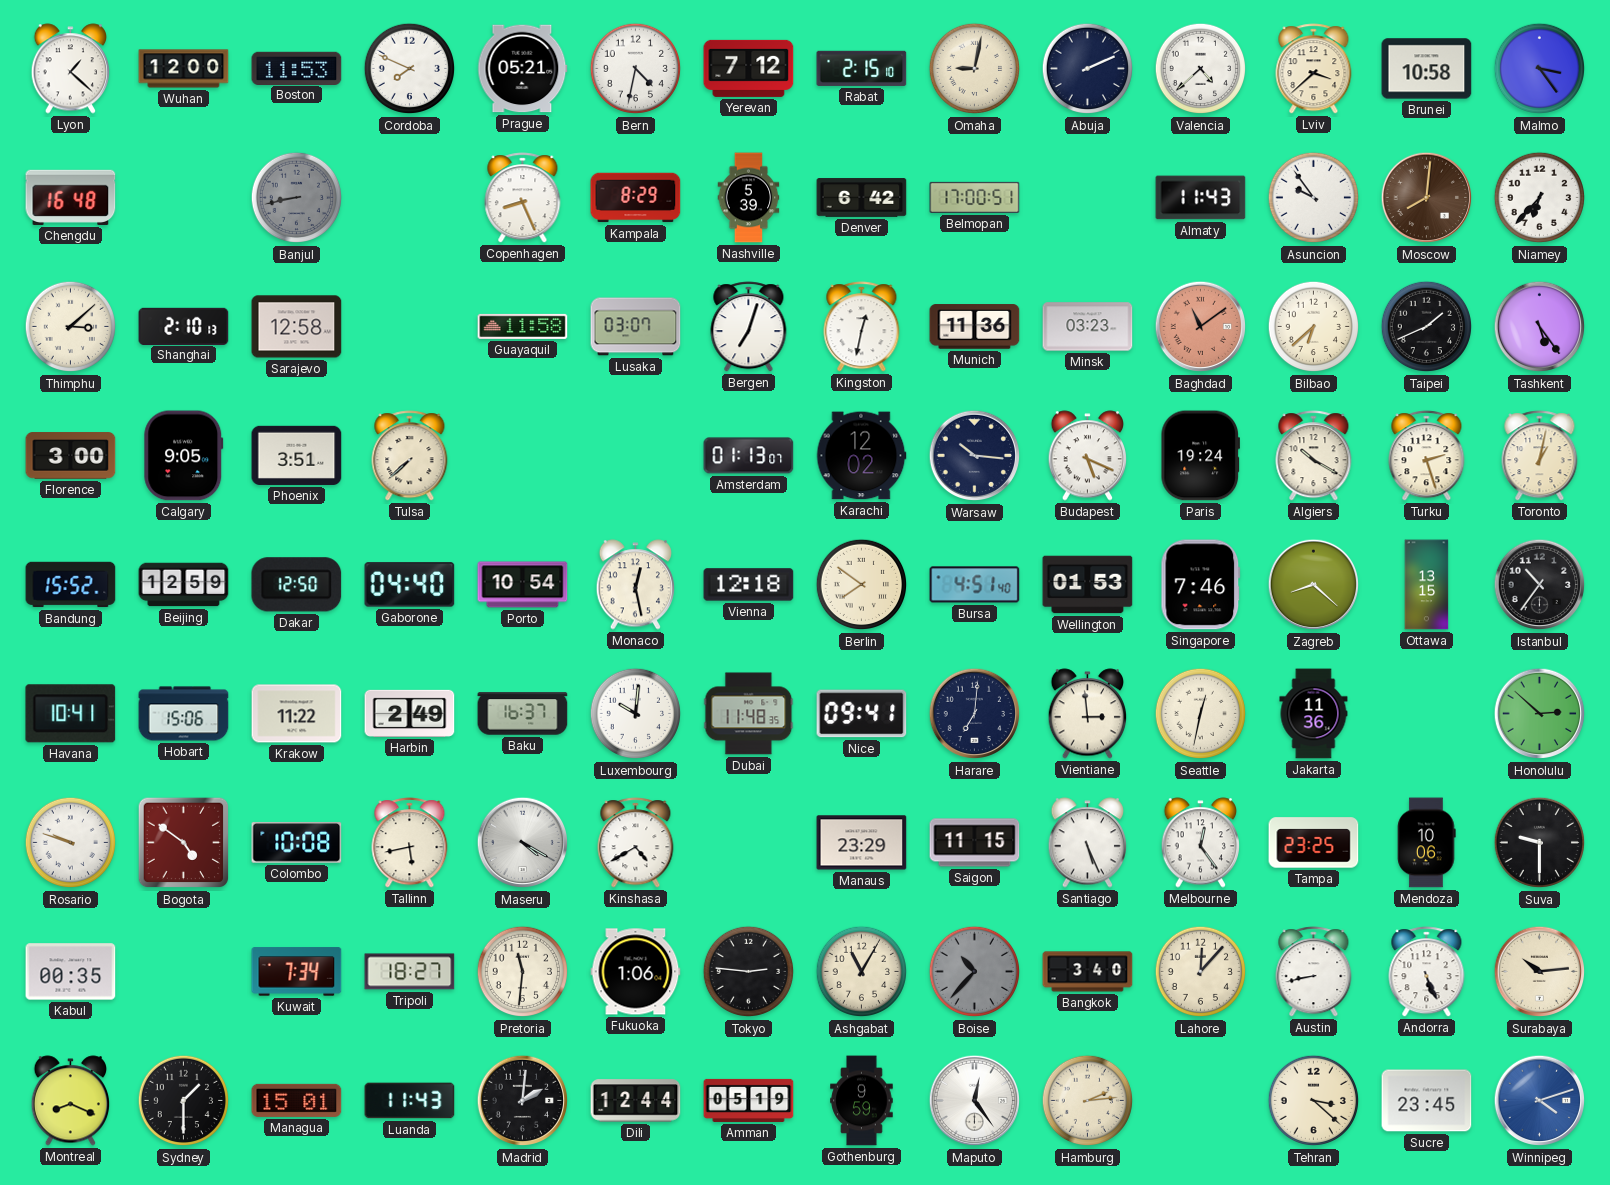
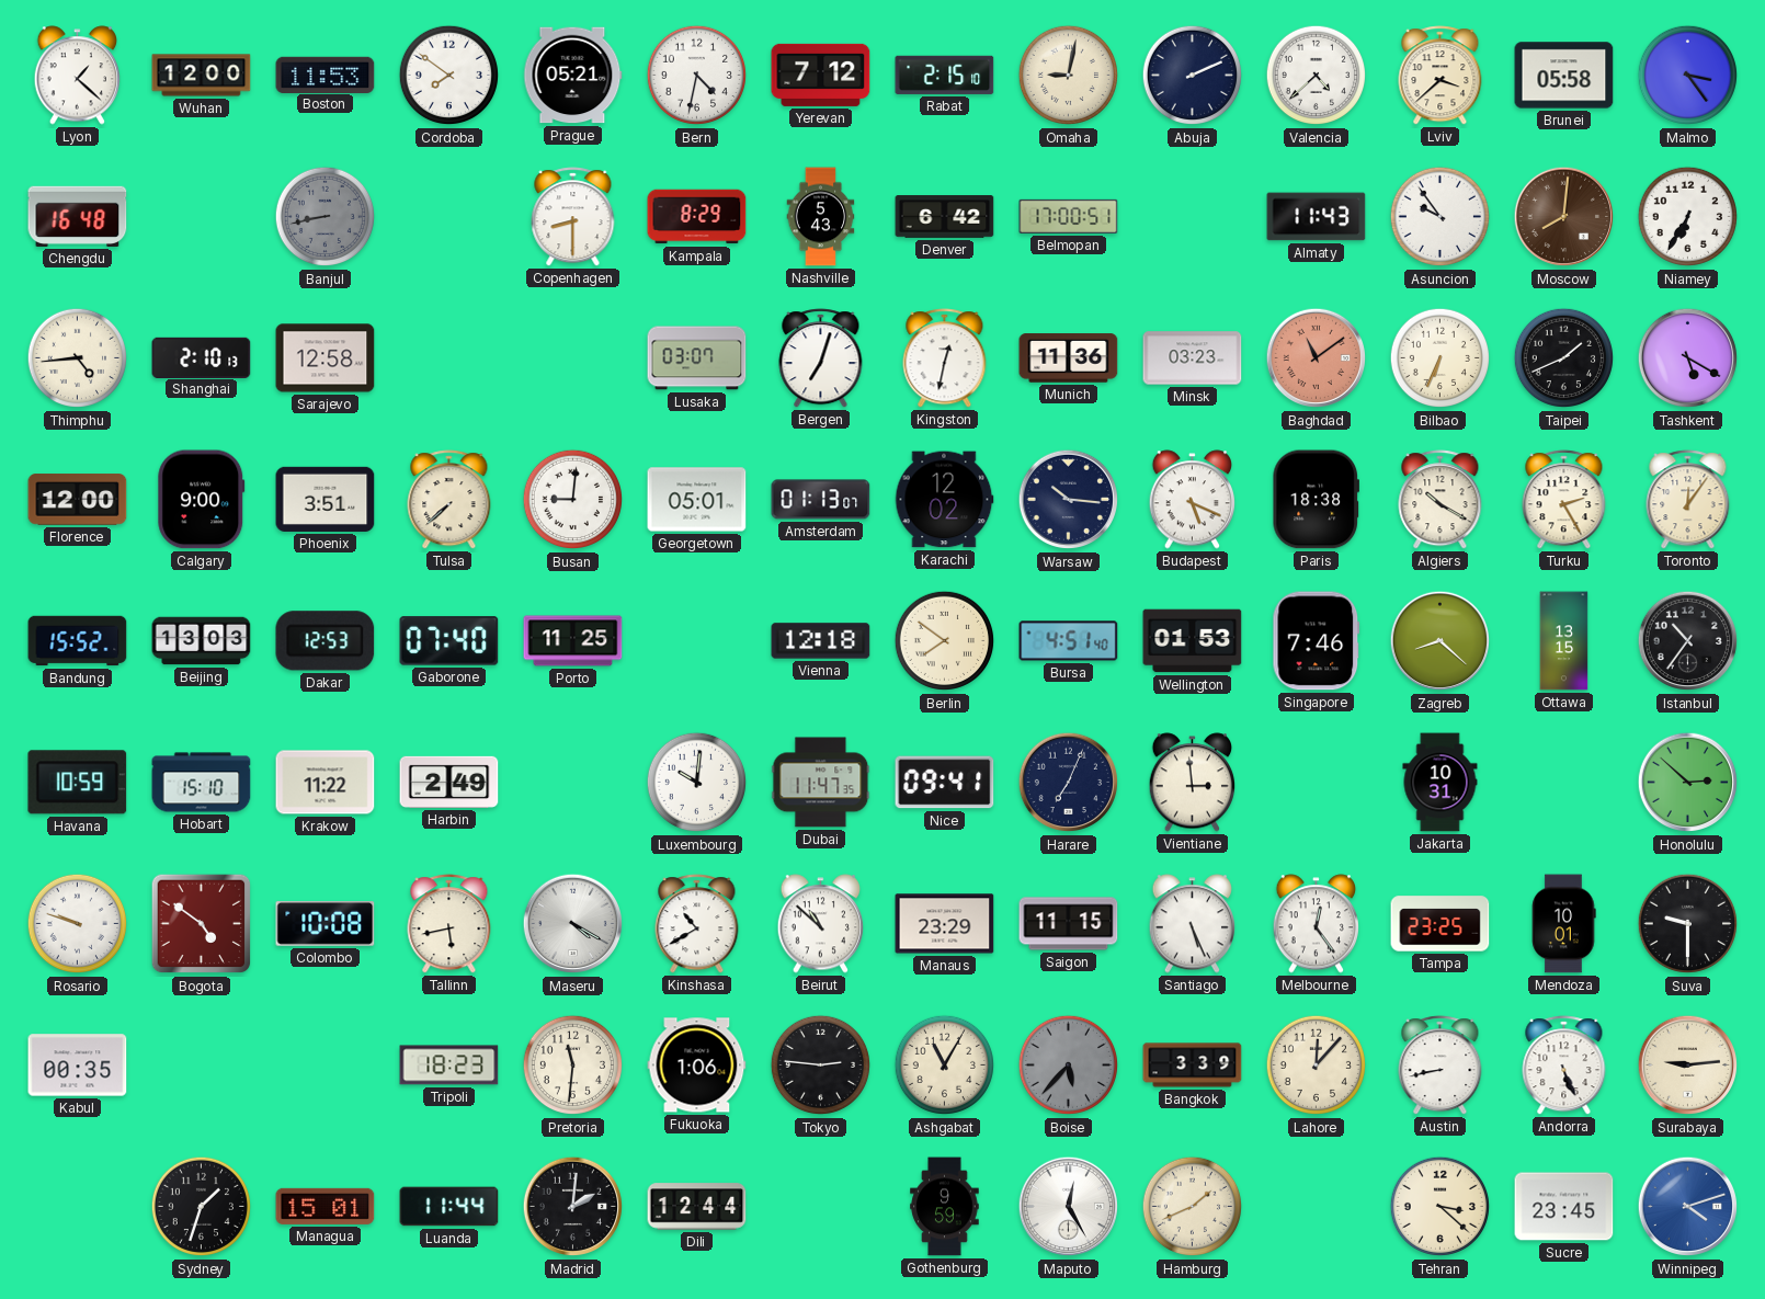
Cordoba: 7:49 -> 7:51
Brunei: 10:58 -> 05:58
Copenhagen: 8:26 -> 8:30
Nashville: 5:39 -> 5:43
Niamey: 6:37 -> 6:35
Thimphu: 3:08 -> 4:44
Guayaquil: 11:58 -> none
Bilbao: 6:38 -> 6:34
Tashkent: 5:24 -> 5:20
Florence: 3:00 -> 12:00
Calgary: 9:05 -> 9:00
Busan: none -> 9:01
Georgetown: none -> 05:01
Paris: 19:24 -> 18:38
Turku: 2:27 -> 2:25
Toronto: 1:02 -> 12:06
Beijing: 12:59 -> 13:03
Dakar: 12:50 -> 12:53
Gaborone: 04:40 -> 07:40
Porto: 10:54 -> 11:25
Monaco: 12:28 -> none
Havana: 10:41 -> 10:59
Hobart: 15:06 -> 15:10
Baku: 16:37 -> none
Dubai: 11:48 -> 11:47
Harare: 7:01 -> 7:04
Seattle: 12:32 -> none
Jakarta: 11:36 -> 10:31
Kinshasa: 4:40 -> 10:40
Beirut: none -> 10:52
Mendoza: 10:06 -> 10:01
Kuwait: 7:34 -> none
Tripoli: 18:27 -> 18:23
Boise: 10:37 -> 5:37
Bangkok: 3:40 -> 3:39
Surabaya: 10:14 -> 9:14
Montreal: 8:19 -> none
Sydney: 1:30 -> 1:33
Luanda: 11:43 -> 11:44
Amman: 05:19 -> none
Maputo: 12:24 -> 12:25
Hamburg: 2:14 -> 1:41
